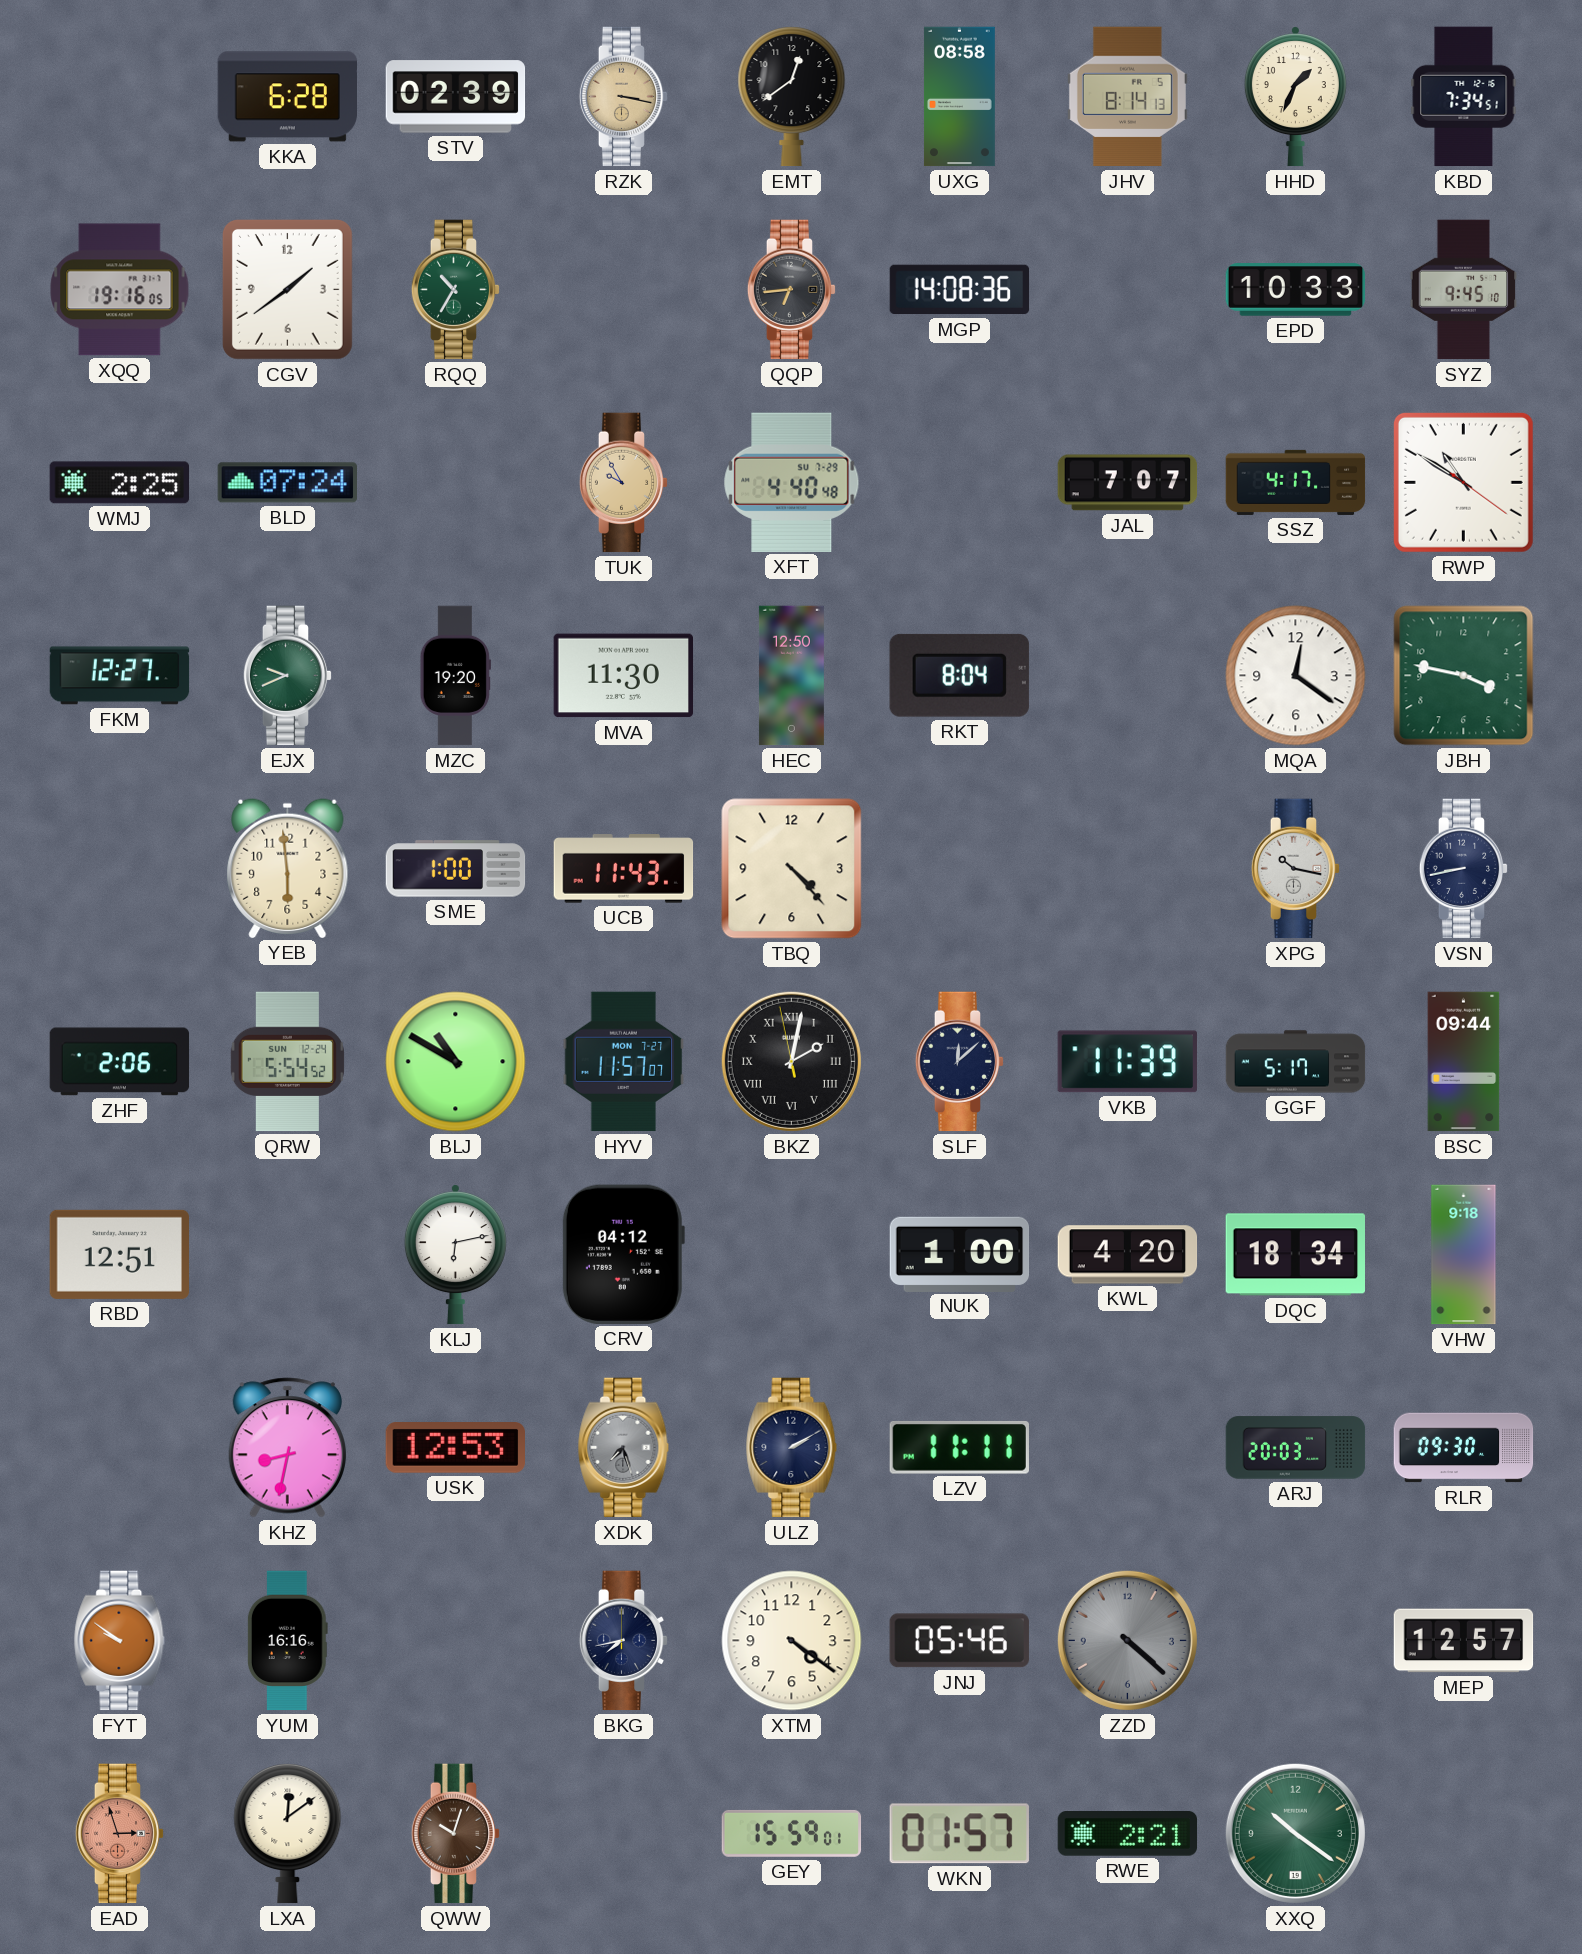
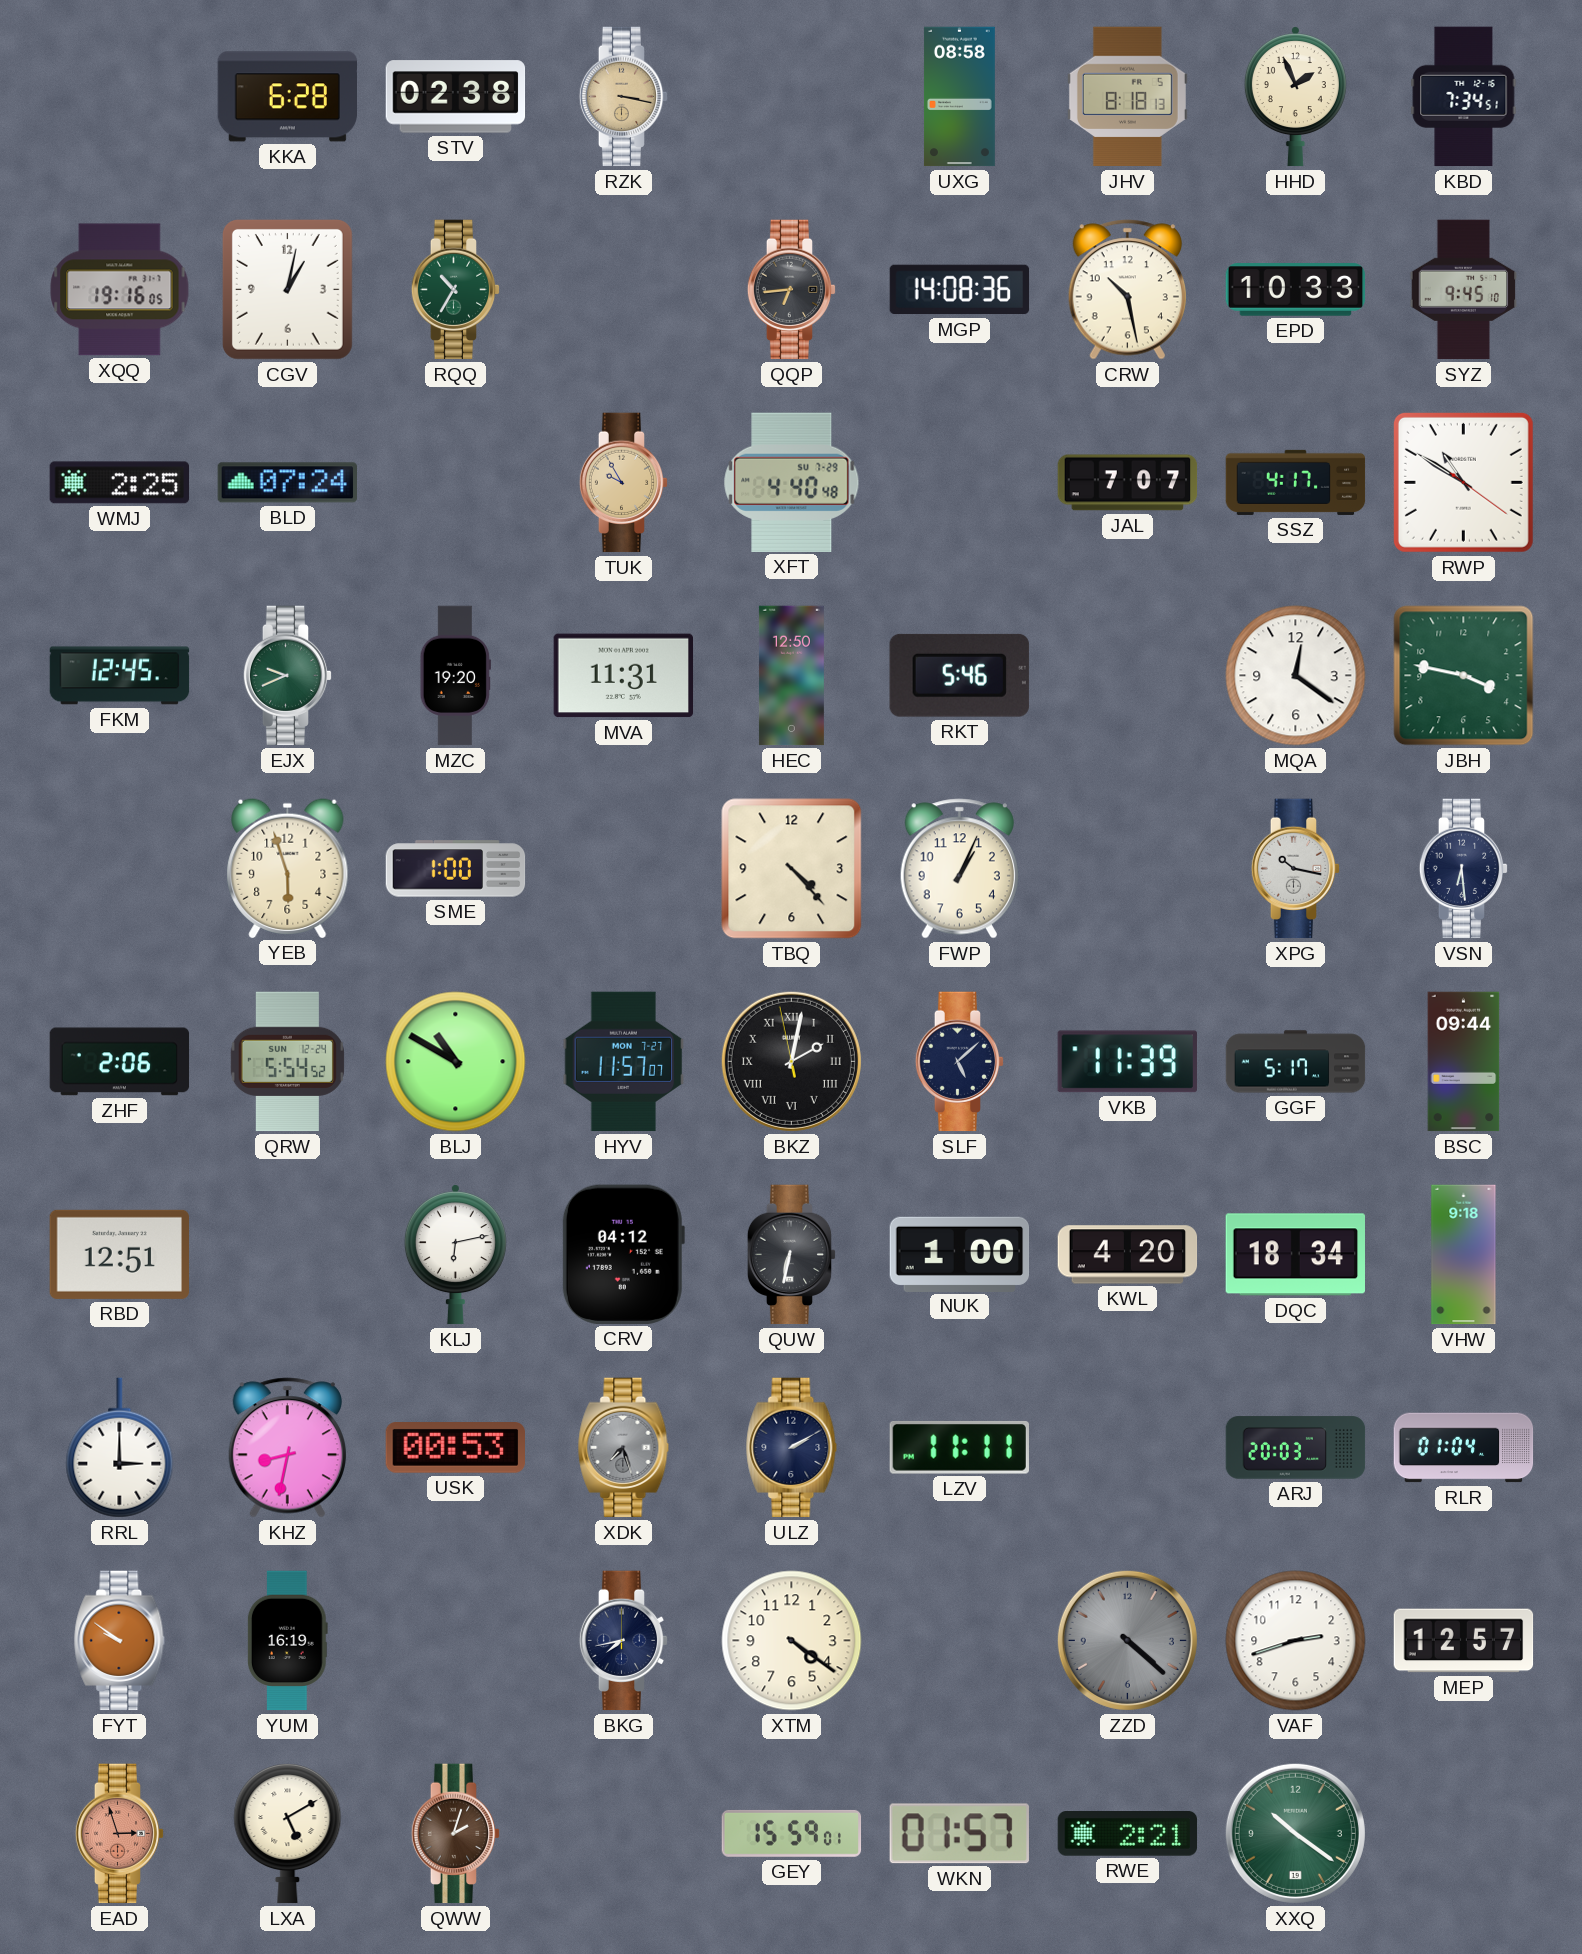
STV: 02:39 -> 02:38
EMT: 12:39 -> none
JHV: 8:14 -> 8:18
HHD: 1:34 -> 1:56
CGV: 1:39 -> 1:02
CRW: none -> 10:28
FKM: 12:27 -> 12:45
MVA: 11:30 -> 11:31
RKT: 8:04 -> 5:46
YEB: 5:59 -> 5:57
UCB: 11:43 -> none
FWP: none -> 1:04
VSN: 8:43 -> 6:29
SLF: 12:08 -> 5:08
QUW: none -> 6:32
RRL: none -> 3:00
USK: 12:53 -> 00:53
RLR: 09:30 -> 01:04
YUM: 16:16 -> 16:19
JNJ: 05:46 -> none
VAF: none -> 2:42
LXA: 12:09 -> 5:10
QWW: 10:03 -> 2:03
